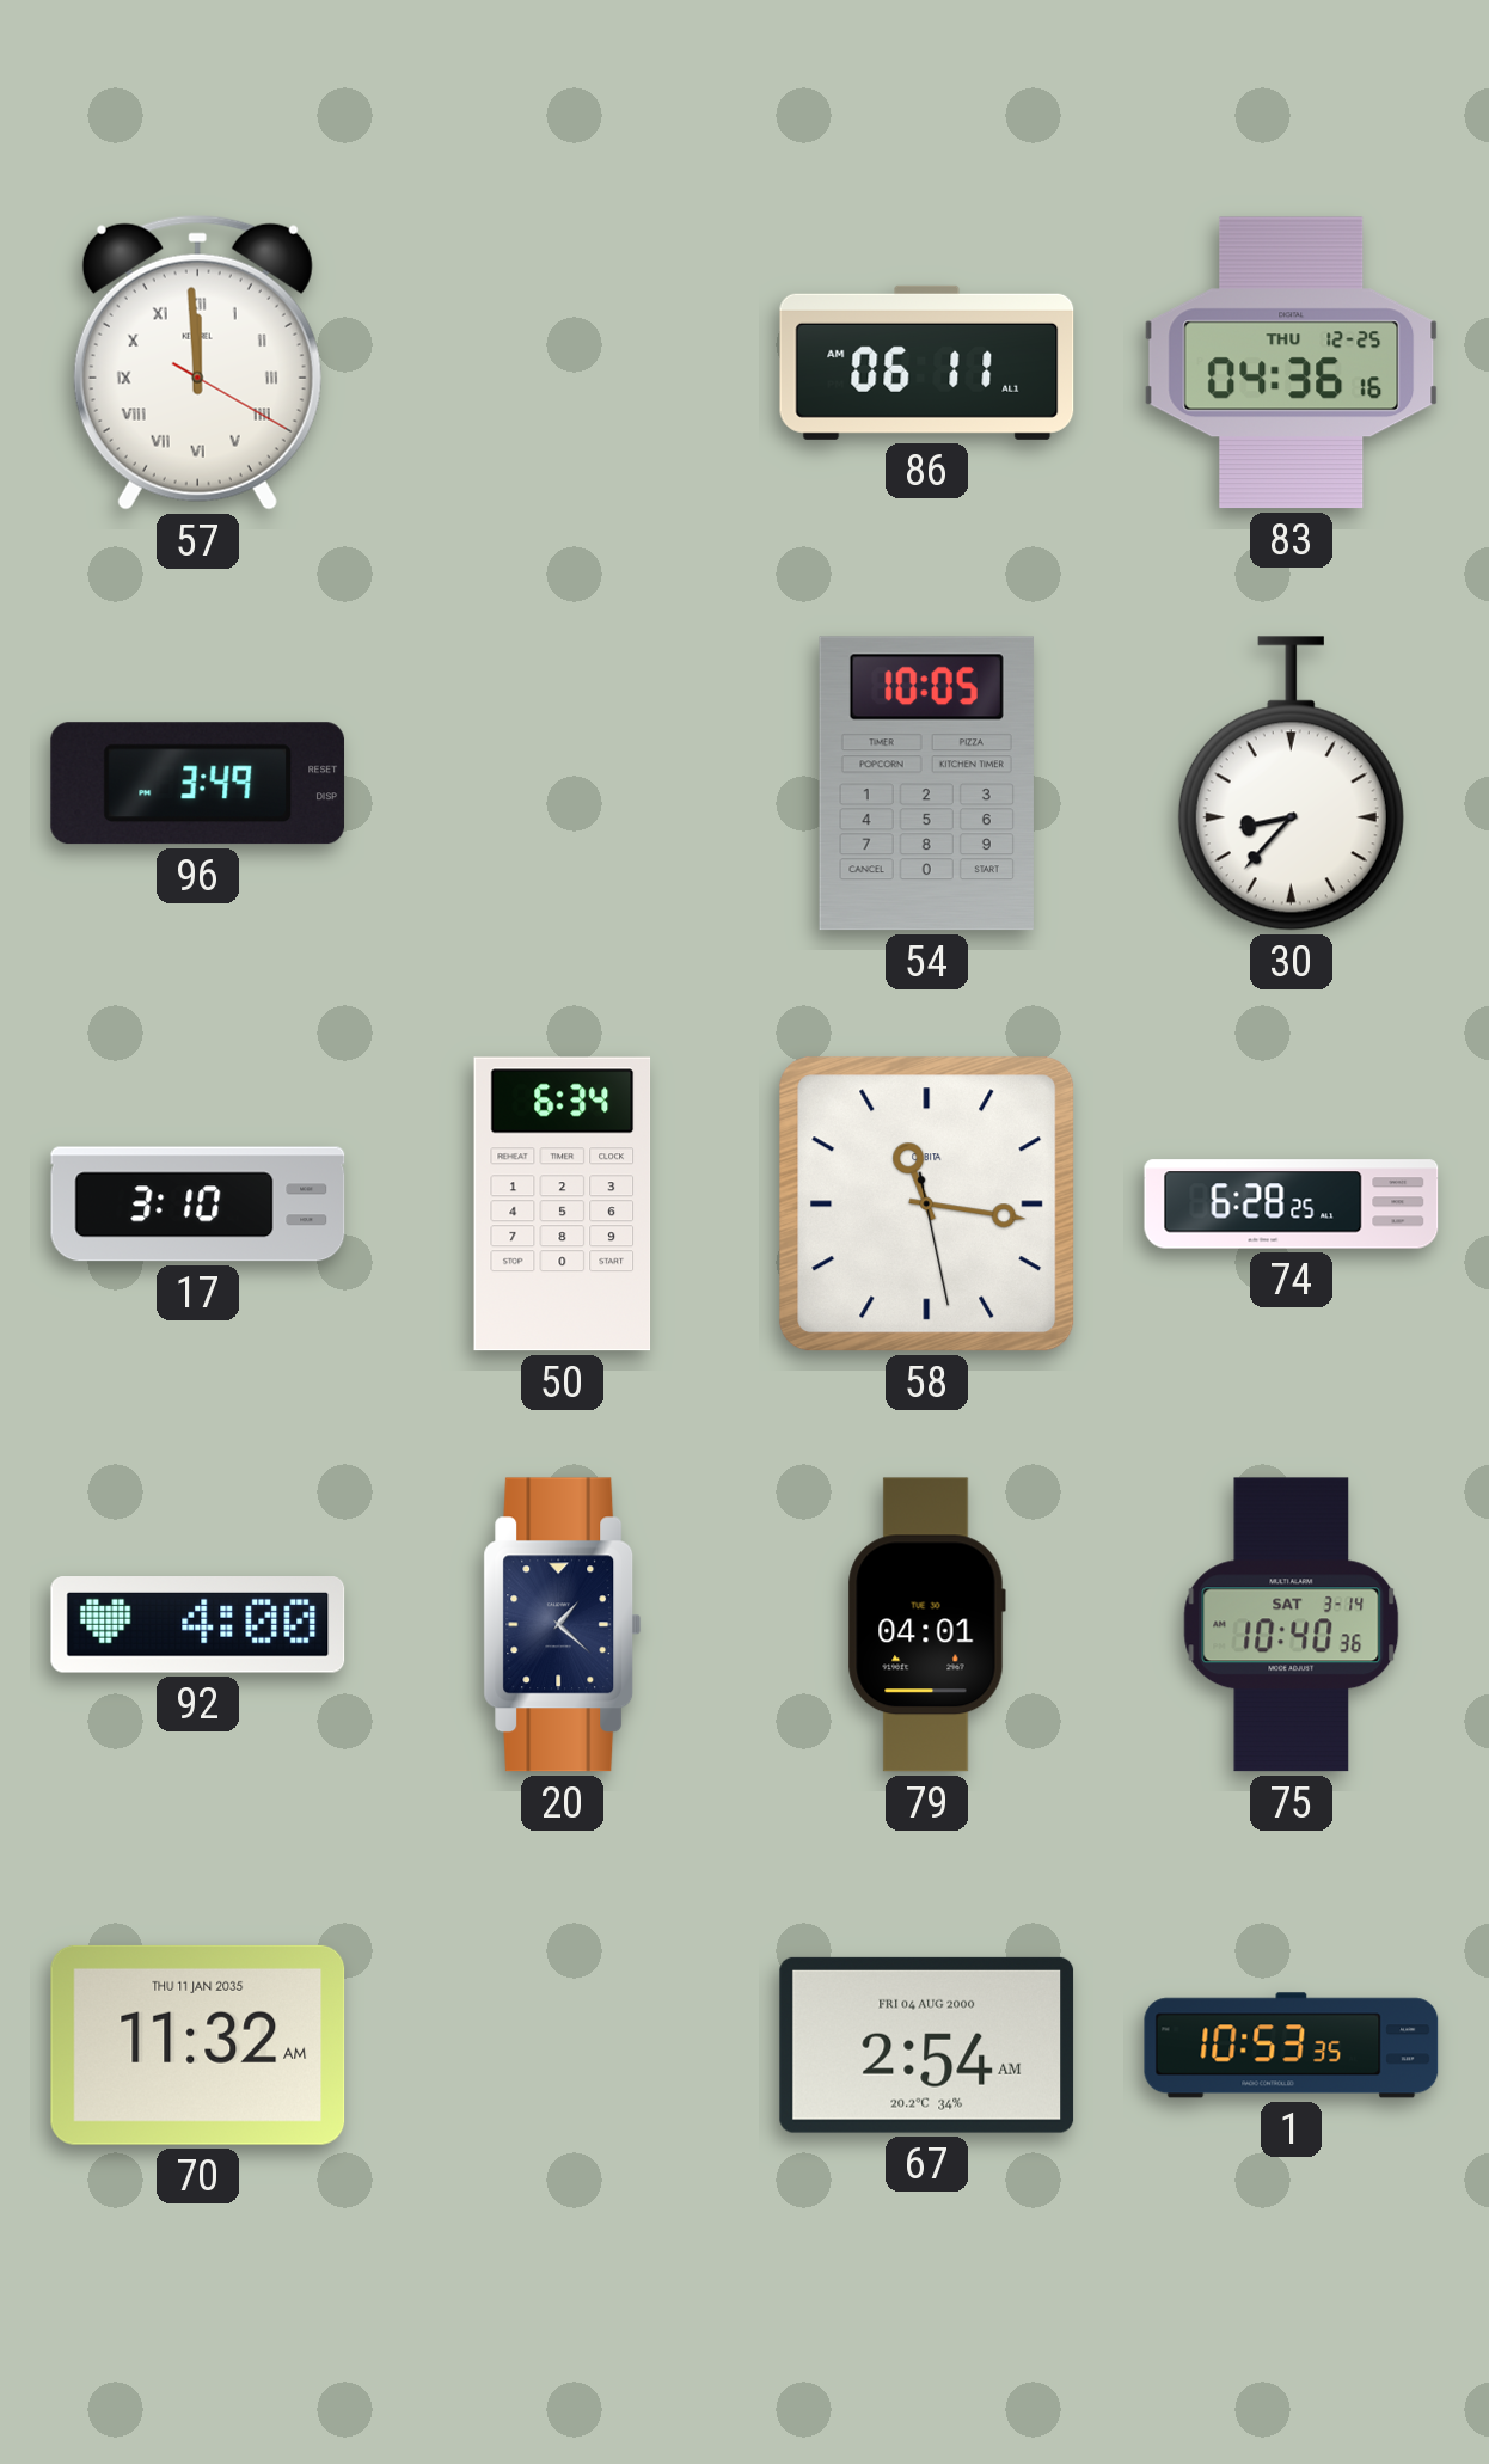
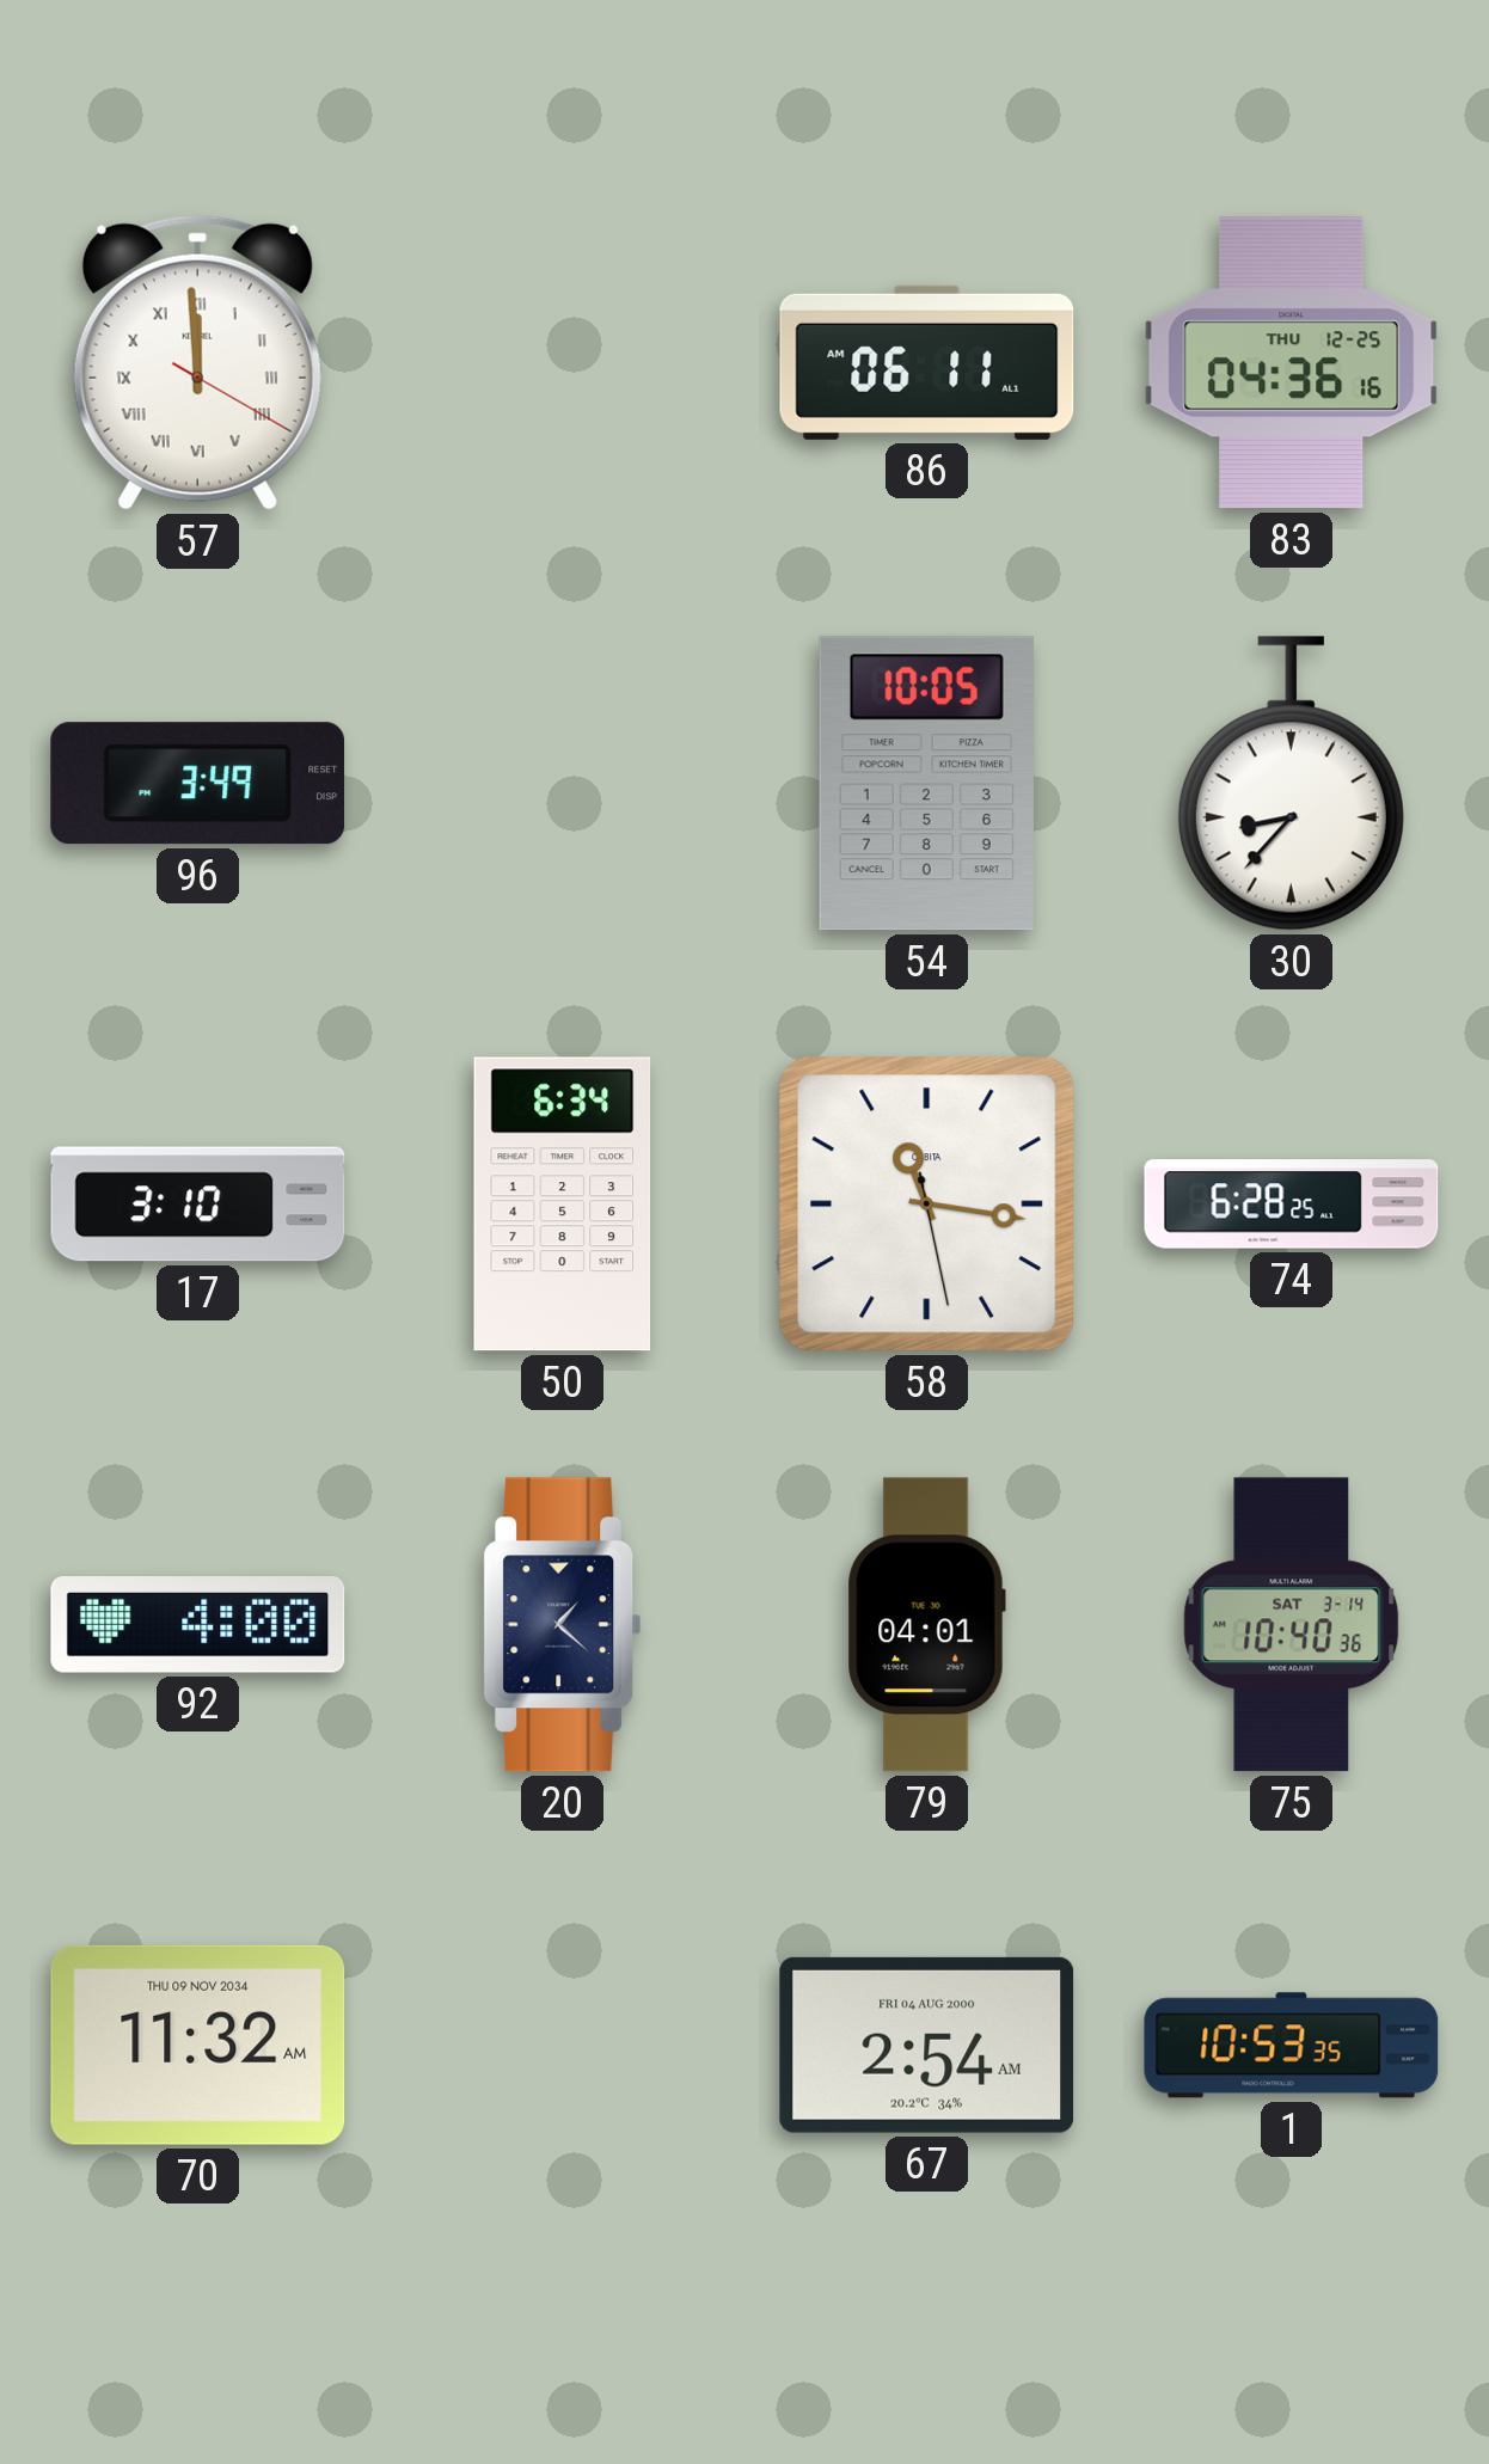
70 date: THU 11 JAN 2035 -> THU 09 NOV 2034
